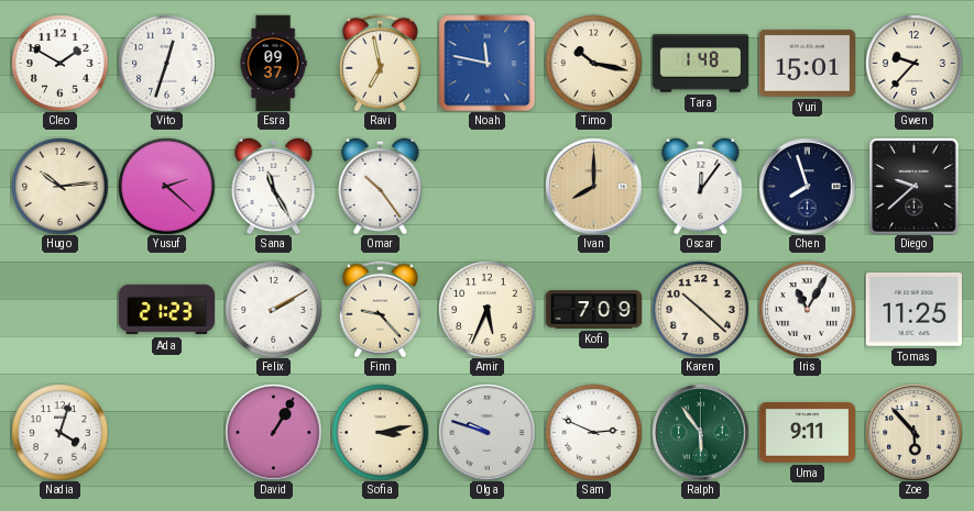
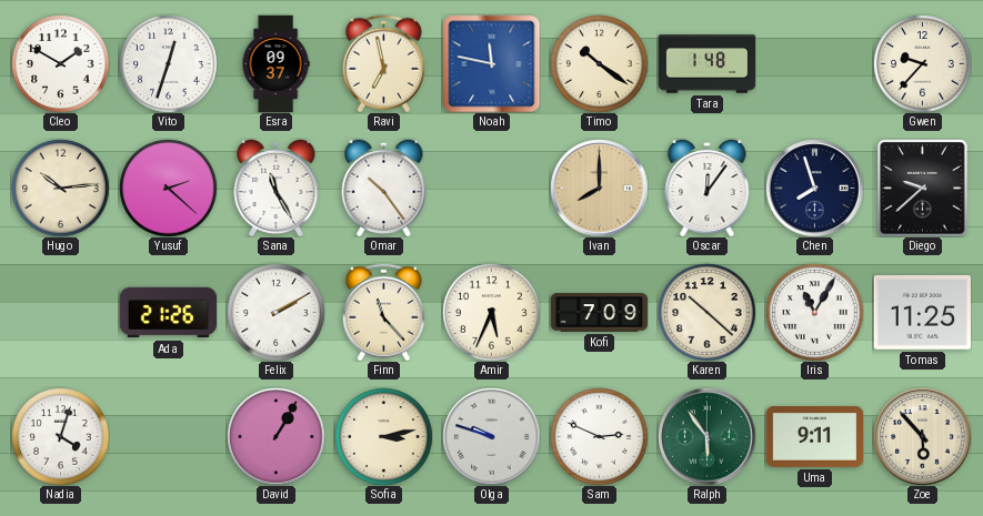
Timo: 10:17 -> 10:21
Yuri: 15:01 -> none
Ada: 21:23 -> 21:26
Finn: 9:23 -> 11:23
